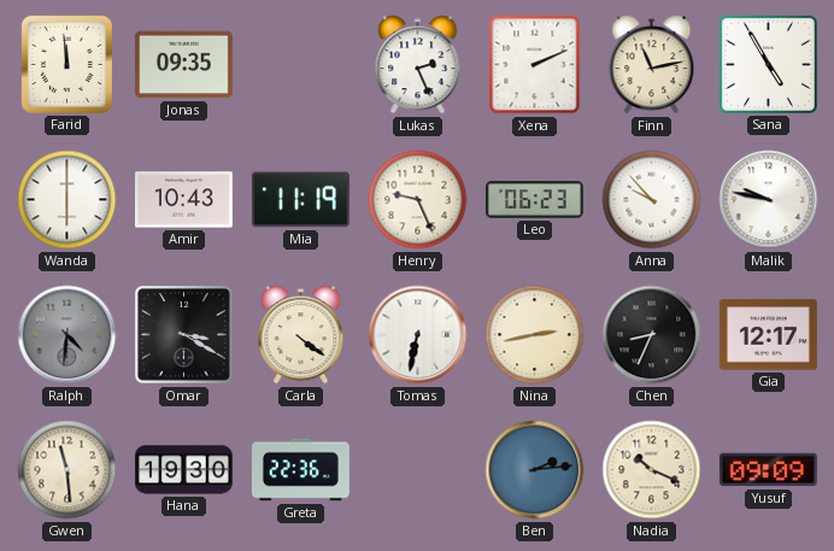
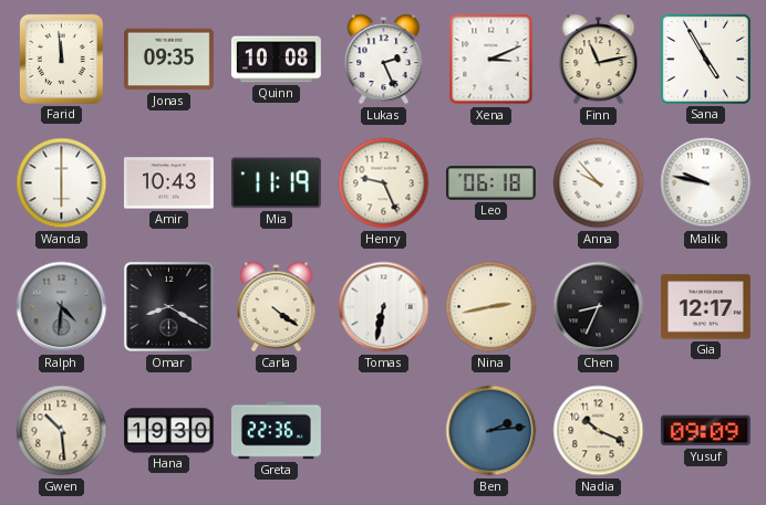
Quinn: none -> 10:08
Xena: 2:11 -> 3:11
Leo: 06:23 -> 06:18
Omar: 3:20 -> 8:20
Gwen: 11:29 -> 10:29
